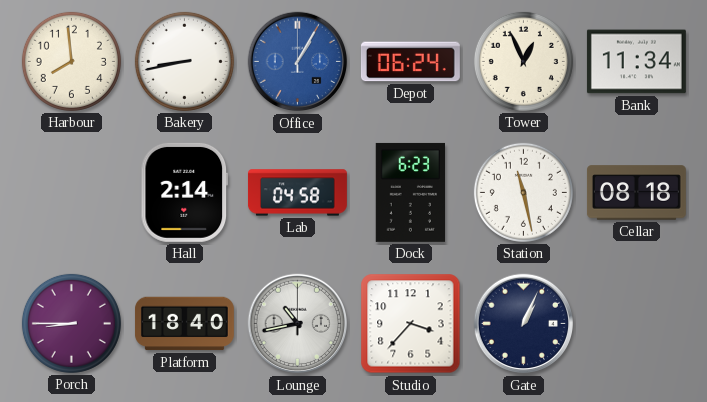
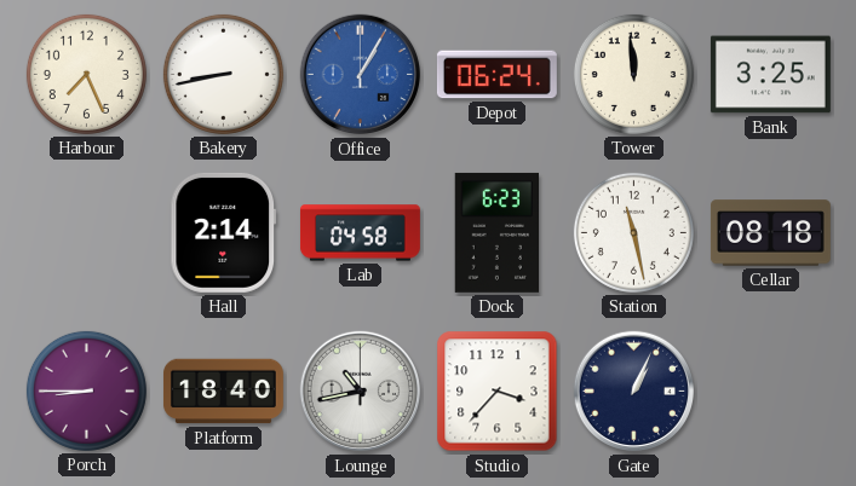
Harbour: 7:59 -> 7:26
Tower: 12:56 -> 11:59
Bank: 11:34 -> 3:25
